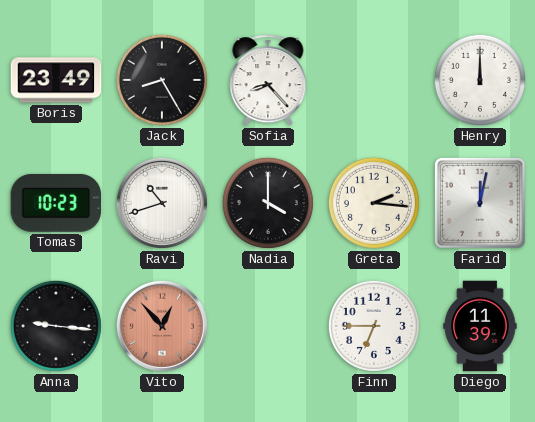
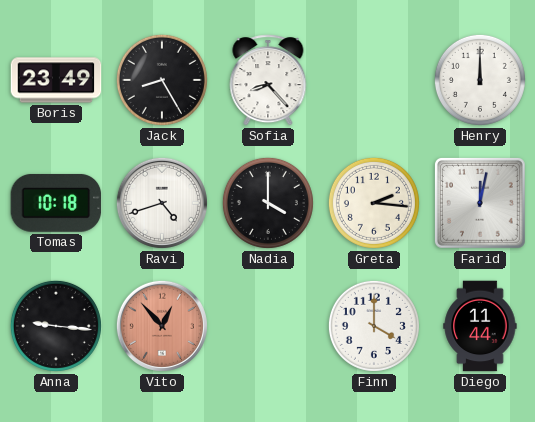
Tomas: 10:23 -> 10:18
Ravi: 10:42 -> 4:42
Finn: 6:45 -> 4:00
Diego: 11:39 -> 11:44
